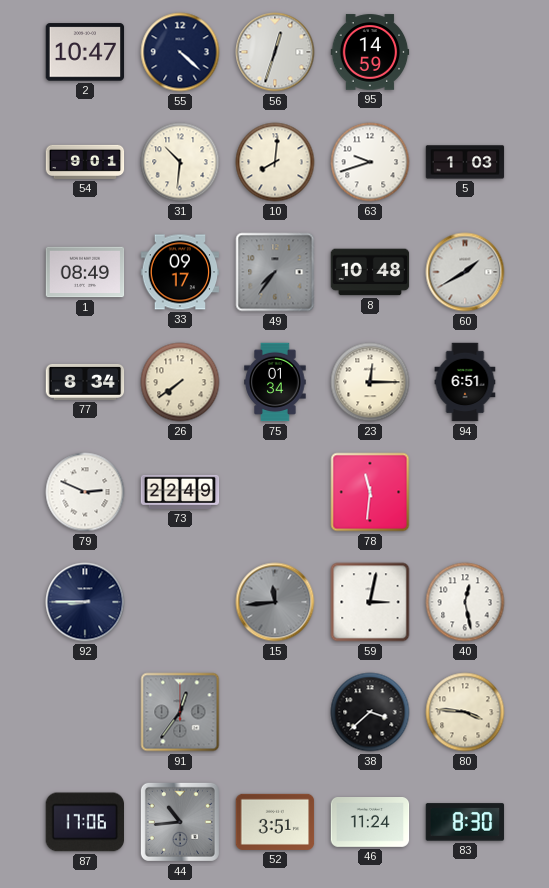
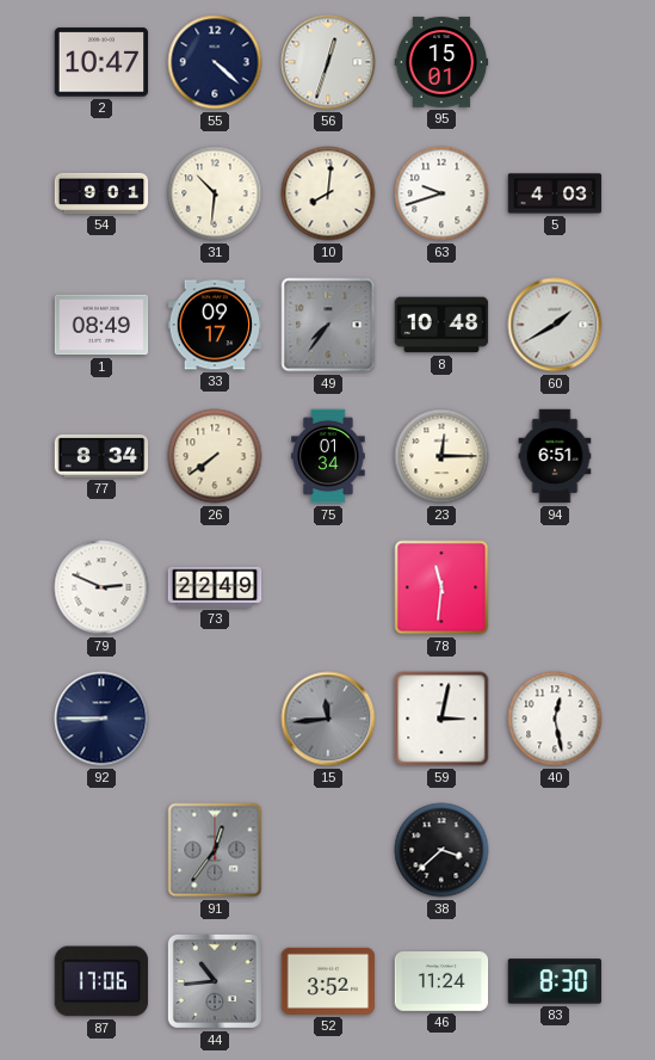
95: 14:59 -> 15:01
5: 1:03 -> 4:03
80: 3:46 -> none
52: 3:51 -> 3:52
